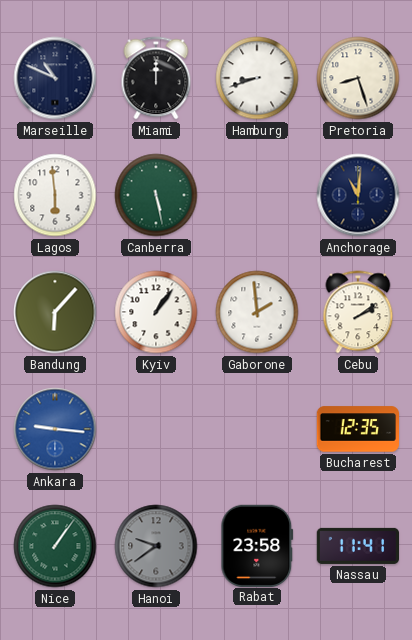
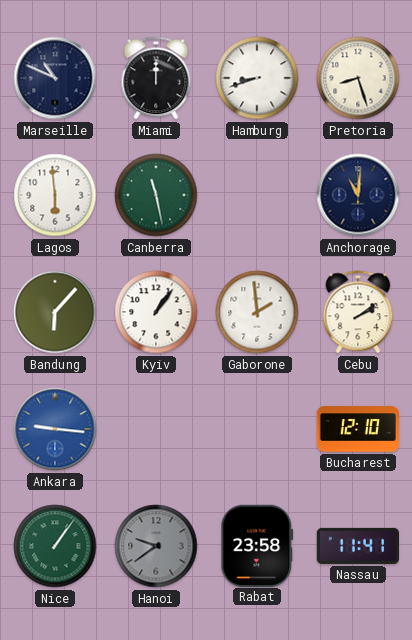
Canberra: 5:28 -> 11:28
Bucharest: 12:35 -> 12:10
